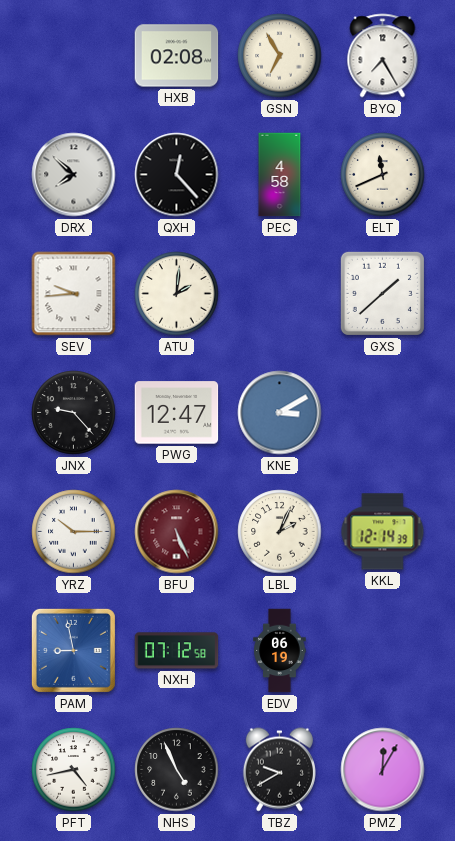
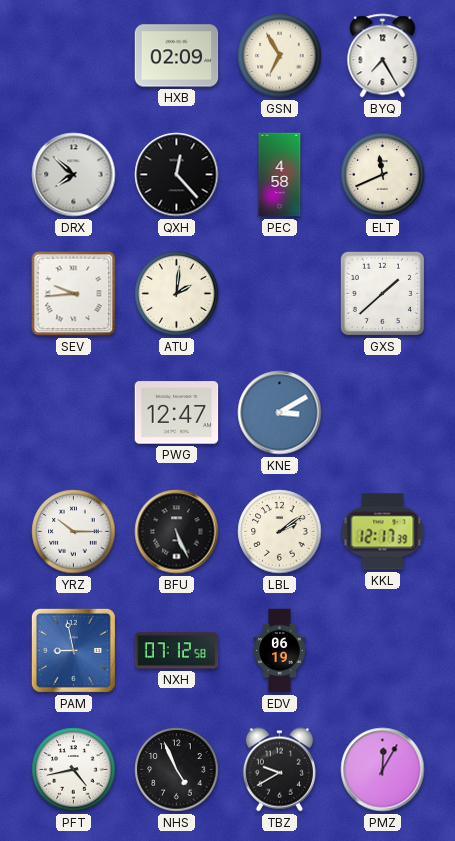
HXB: 02:08 -> 02:09
JNX: 9:23 -> none
BFU dial: burgundy -> black
LBL: 2:04 -> 2:09
KKL: 12:14 -> 12:17
